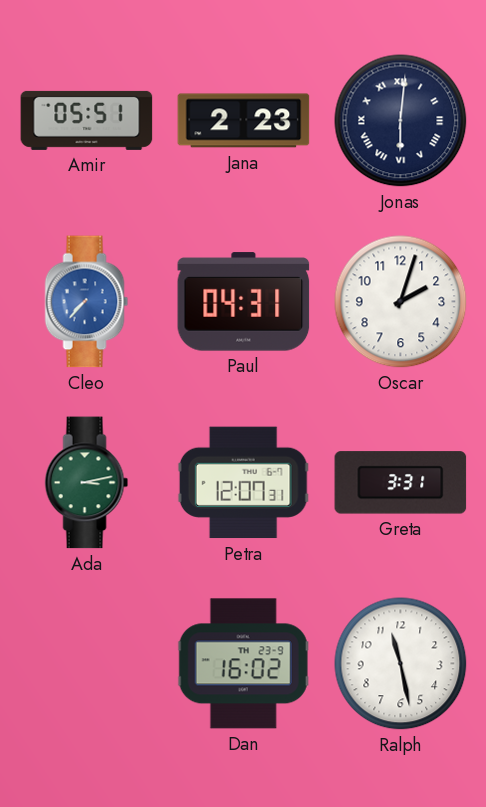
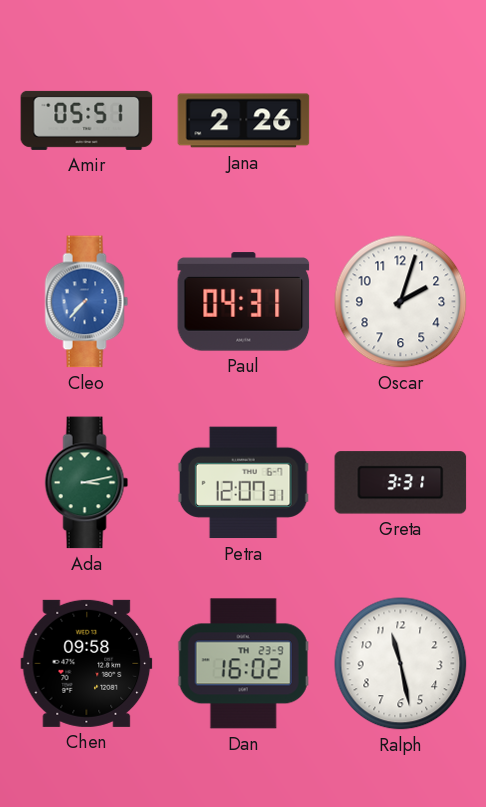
Jana: 2:23 -> 2:26
Jonas: 6:01 -> none
Chen: none -> 09:58
